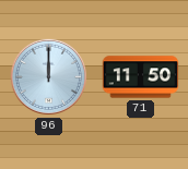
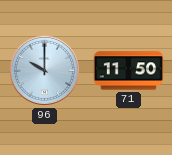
96: 12:00 -> 10:00
